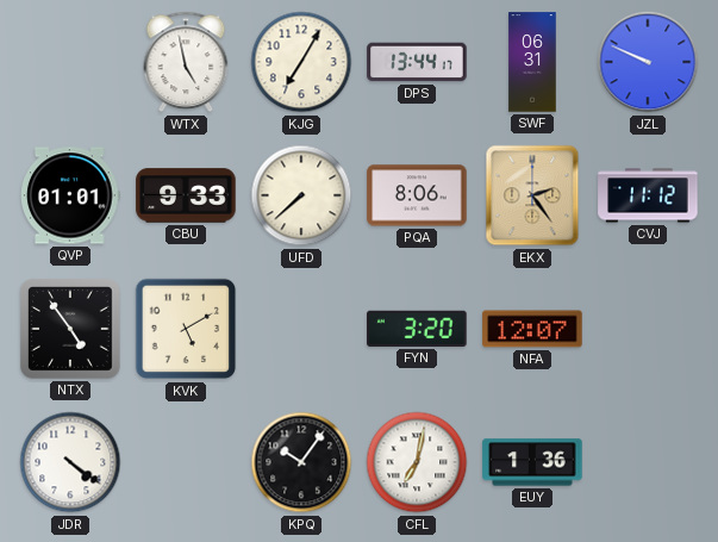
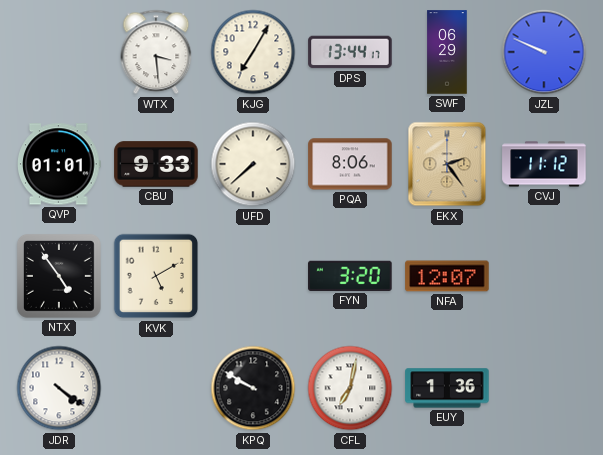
WTX: 4:58 -> 3:29
SWF: 06:31 -> 06:29
KPQ: 10:06 -> 9:50
